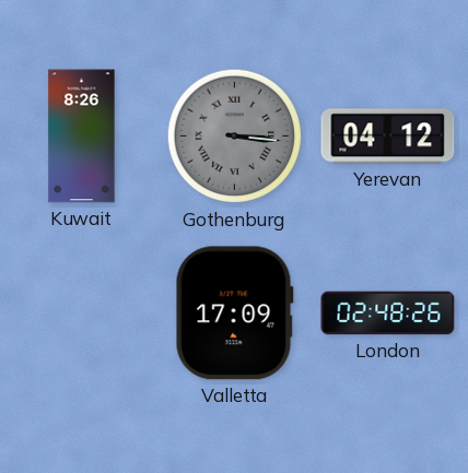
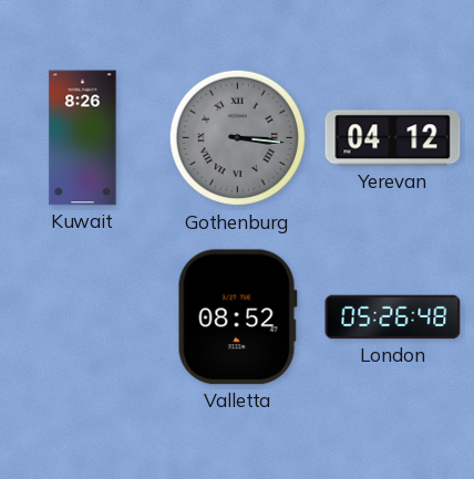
Valletta: 17:09 -> 08:52
London: 02:48 -> 05:26
